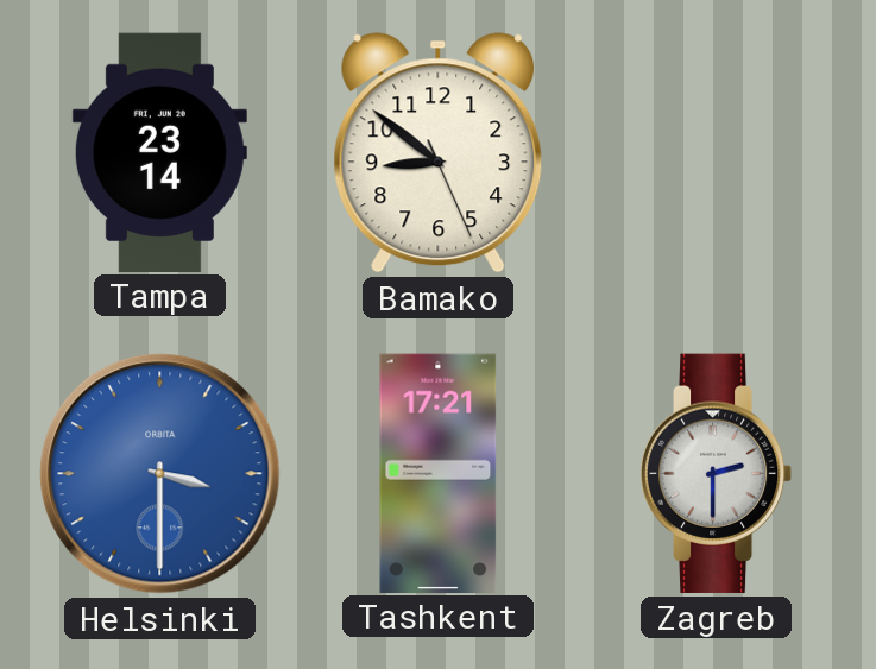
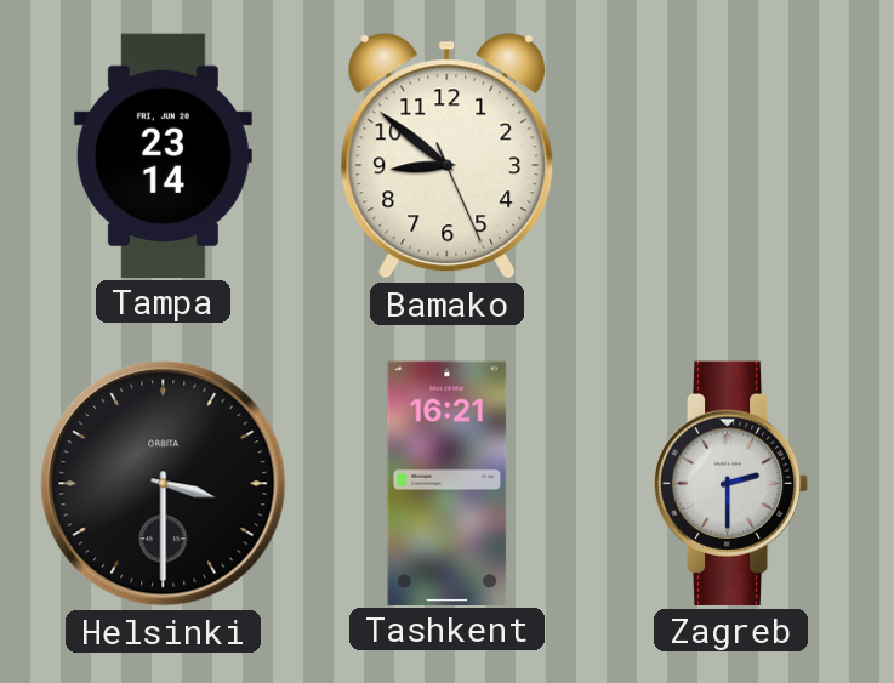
Helsinki dial: blue -> black
Tashkent: 17:21 -> 16:21
